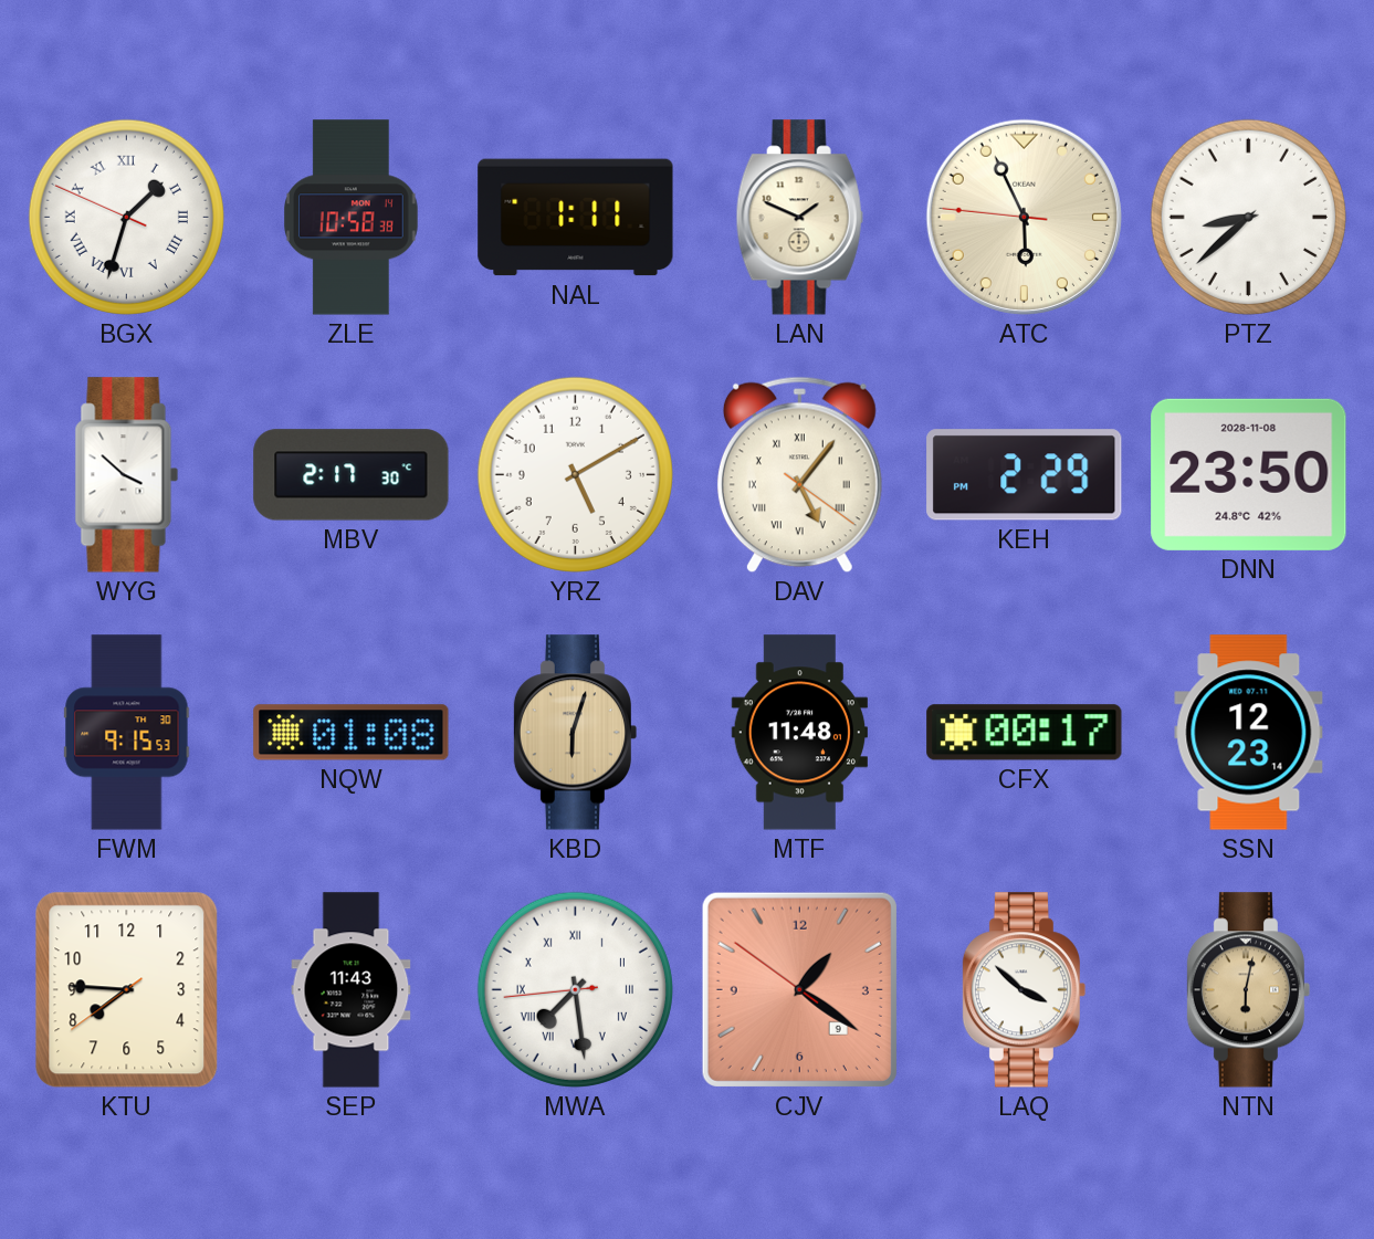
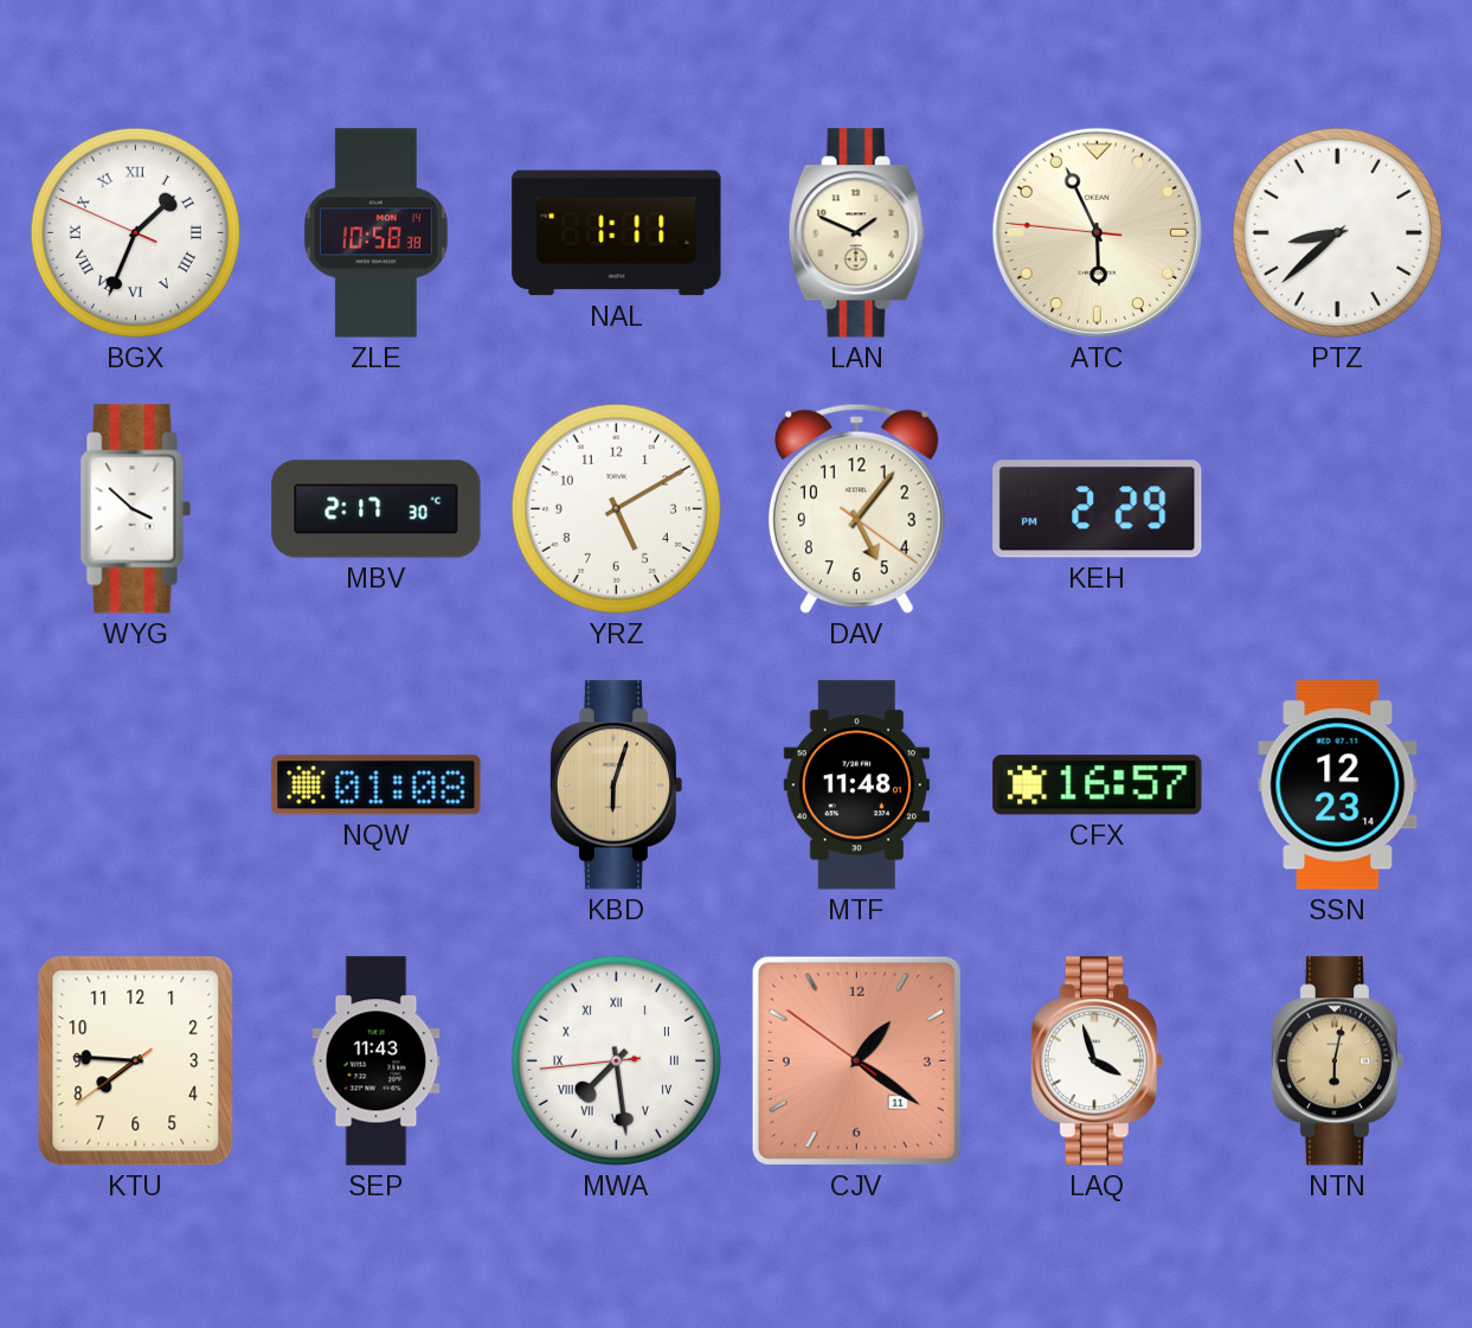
BGX: 1:32 -> 1:33
DAV numerals: Roman -> Arabic
DNN: 23:50 -> none
FWM: 9:15 -> none
CFX: 00:17 -> 16:57
CJV date: 9 -> 11
LAQ: 3:52 -> 3:57
